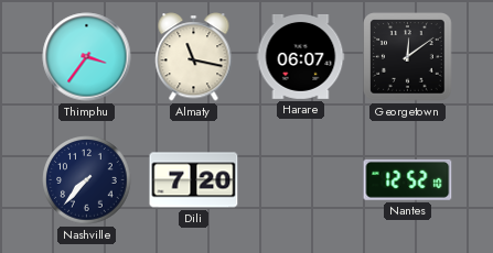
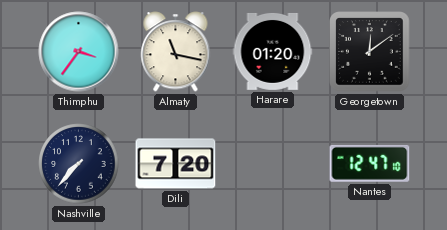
Harare: 06:07 -> 01:20
Nantes: 12:52 -> 12:47
